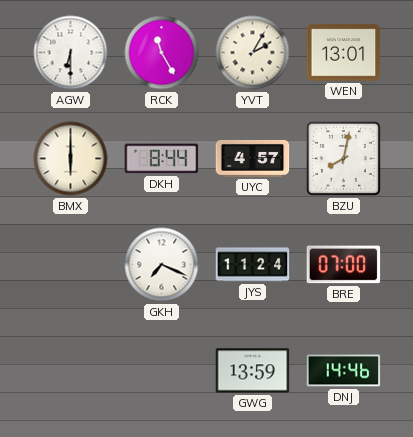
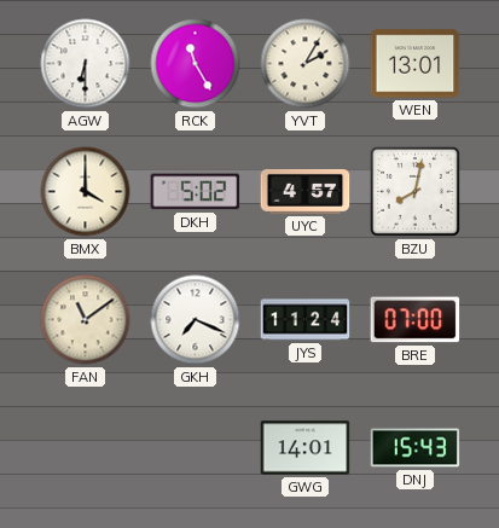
BMX: 6:00 -> 4:00
DKH: 8:44 -> 5:02
FAN: none -> 11:09
GWG: 13:59 -> 14:01
DNJ: 14:46 -> 15:43
